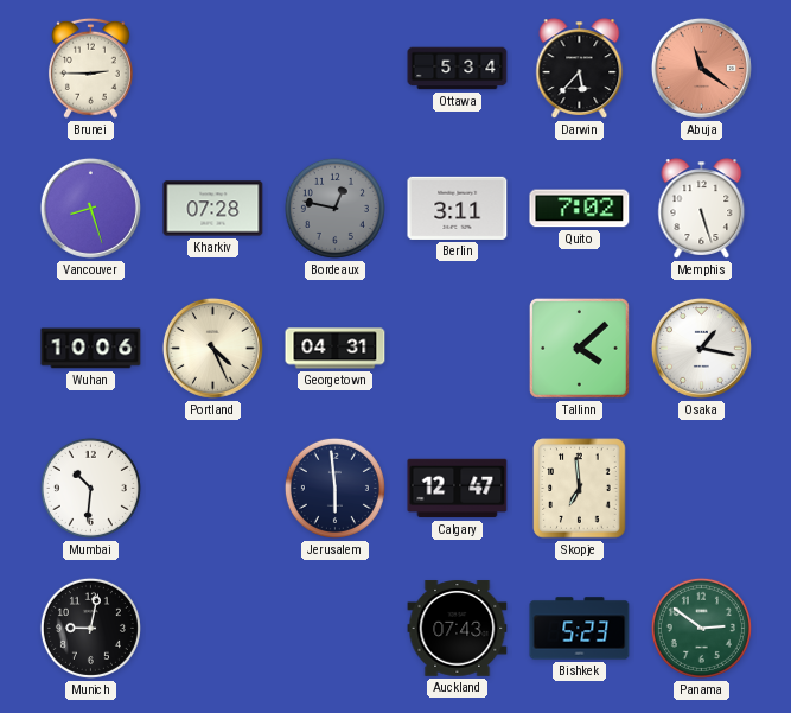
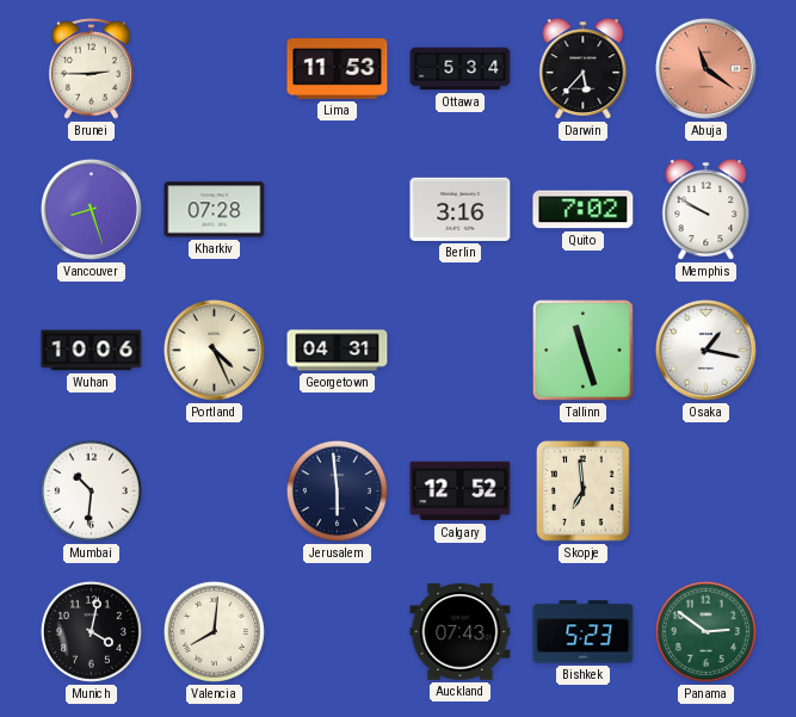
Lima: none -> 11:53
Bordeaux: 12:47 -> none
Berlin: 3:11 -> 3:16
Memphis: 5:27 -> 9:50
Tallinn: 4:08 -> 11:27
Calgary: 12:47 -> 12:52
Munich: 9:02 -> 4:02
Valencia: none -> 8:01
